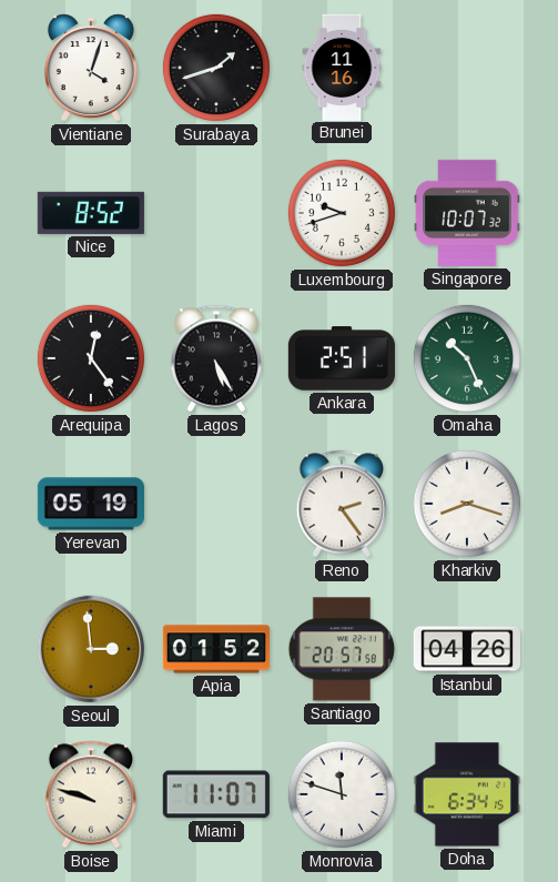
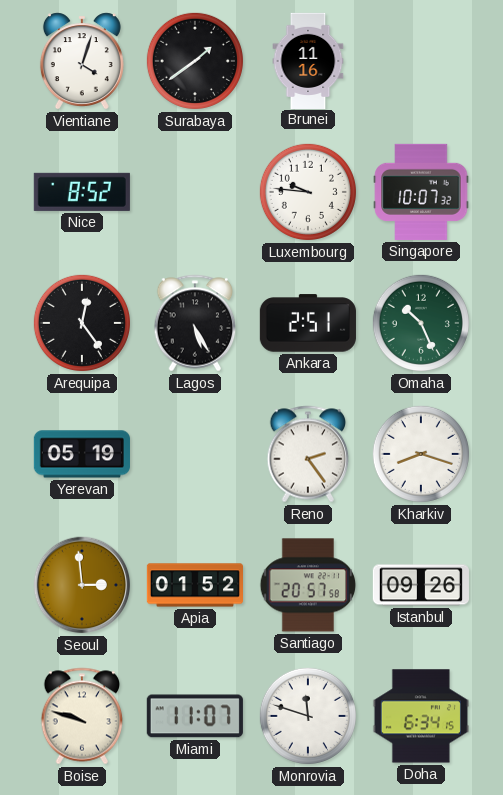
Surabaya: 1:42 -> 1:39
Luxembourg: 9:42 -> 9:46
Istanbul: 04:26 -> 09:26
